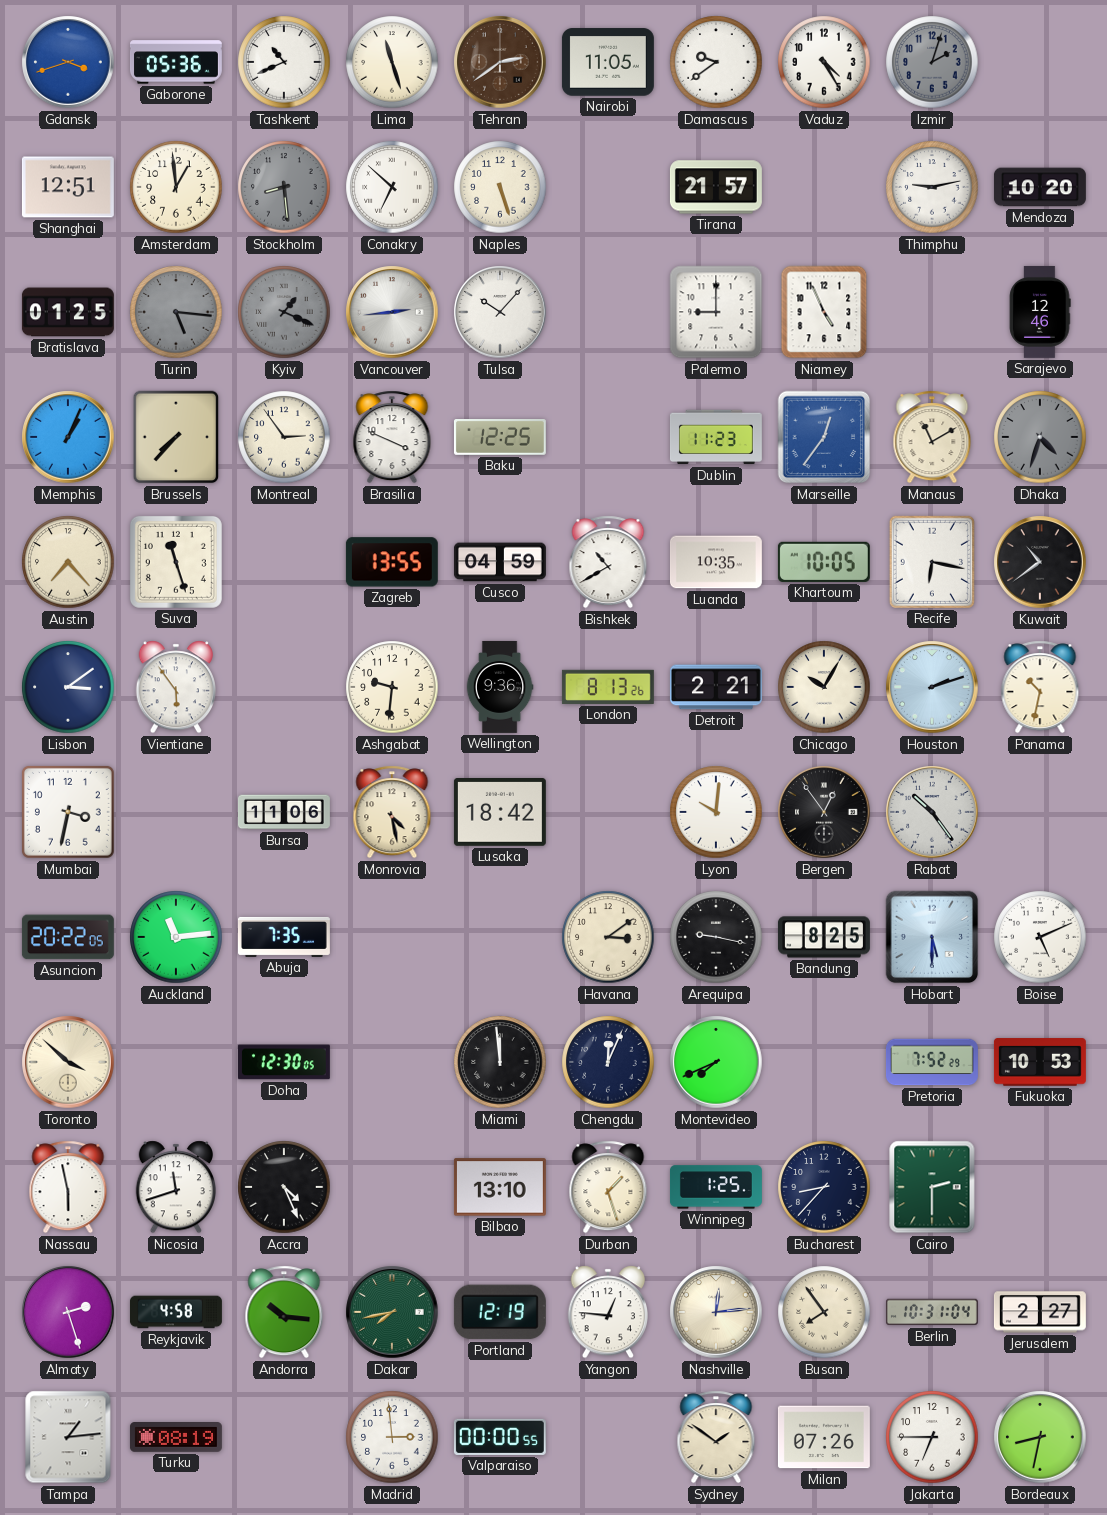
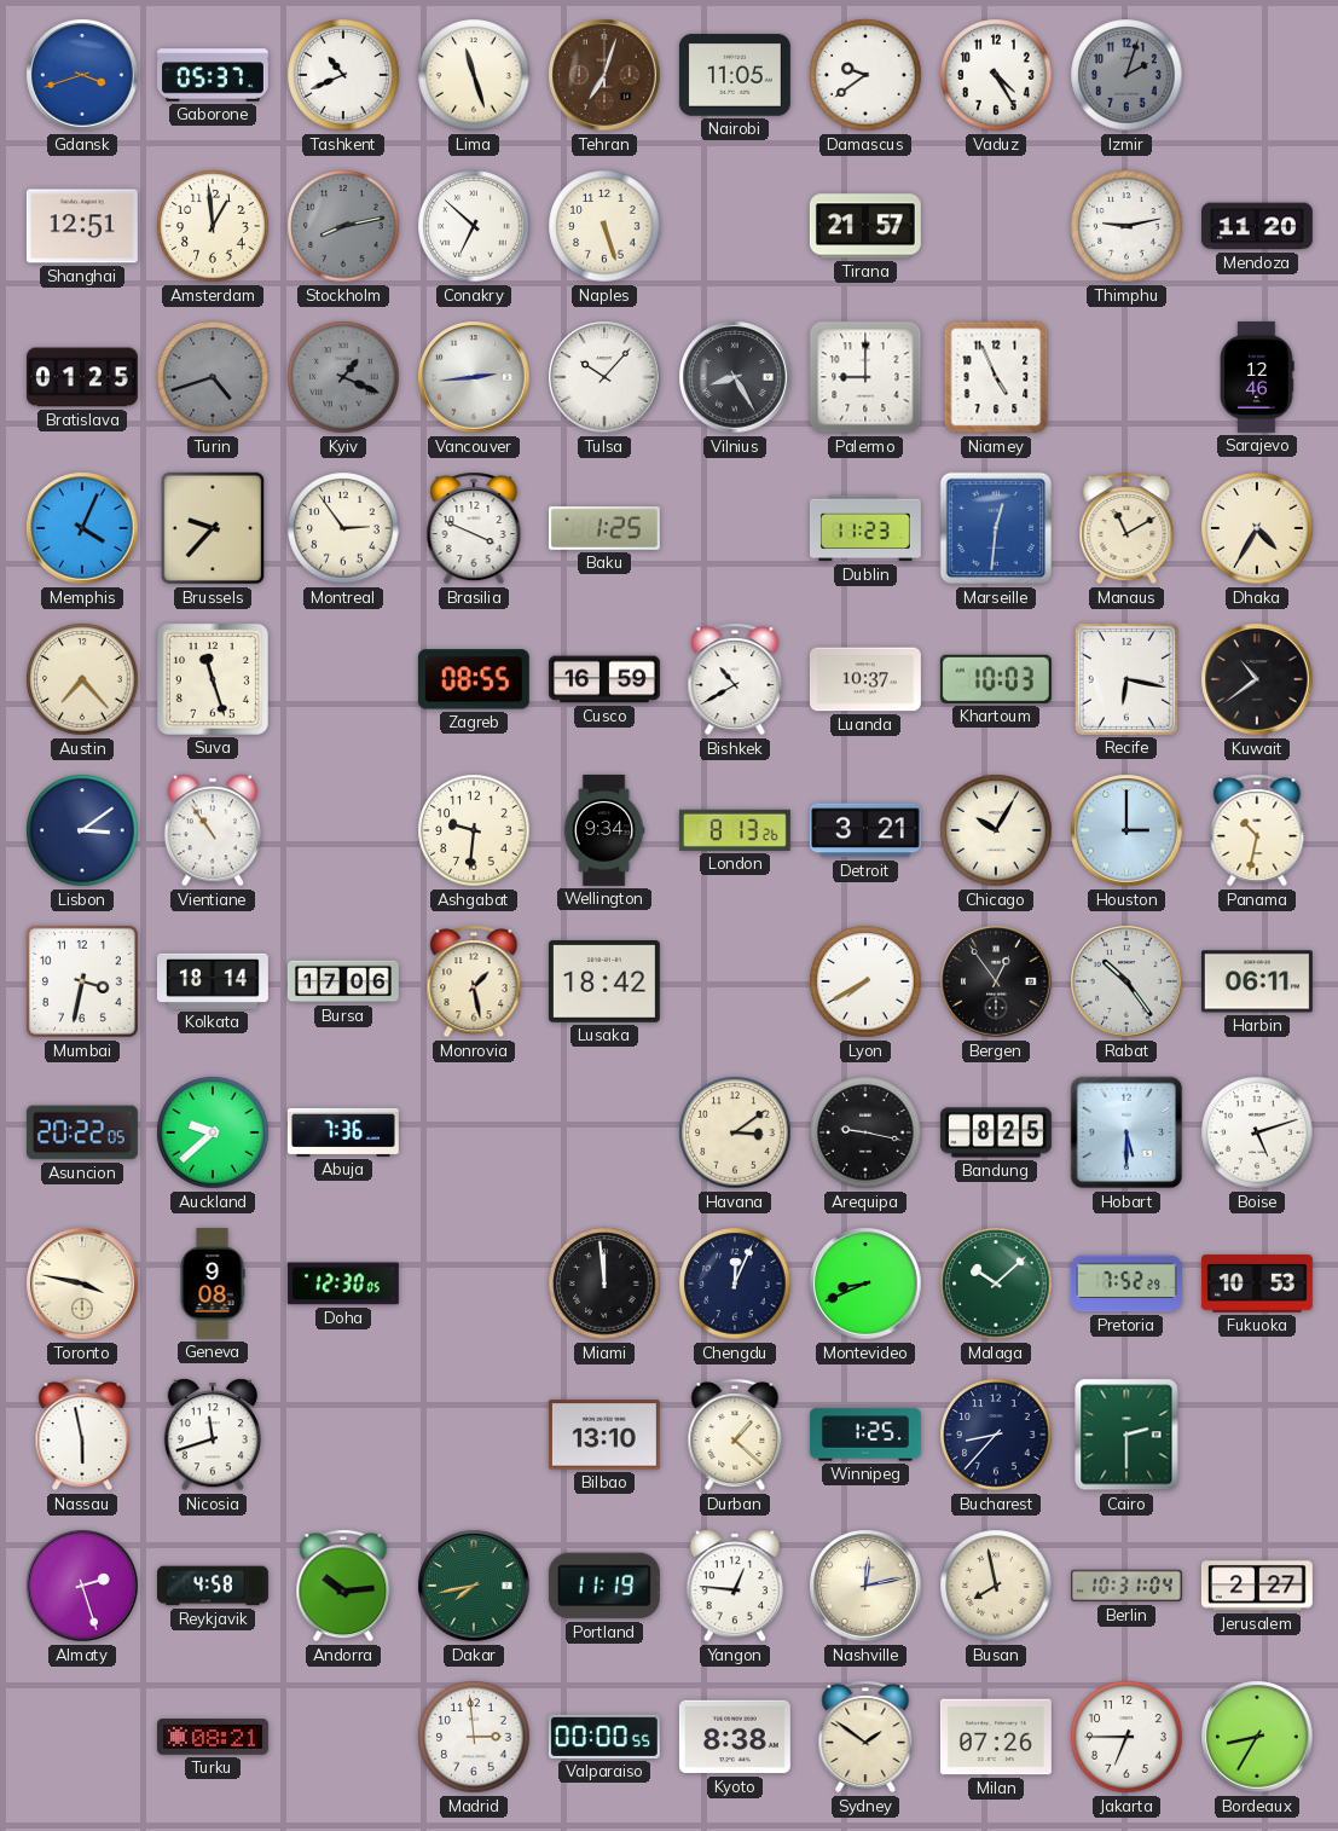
Gaborone: 05:36 -> 05:37
Tehran: 2:39 -> 7:03
Stockholm: 8:29 -> 8:13
Mendoza: 10:20 -> 11:20
Turin: 5:16 -> 4:42
Vilnius: none -> 8:25
Memphis: 1:04 -> 4:04
Brussels: 7:37 -> 9:37
Baku: 12:25 -> 1:25
Marseille: 12:36 -> 12:31
Dhaka: 4:33 -> 4:35
Dhaka dial: grey -> cream
Zagreb: 13:55 -> 08:55
Cusco: 04:59 -> 16:59
Luanda: 10:35 -> 10:37
Khartoum: 10:05 -> 10:03
Vientiane: 5:54 -> 10:54
Wellington: 9:36 -> 9:34
Detroit: 2:21 -> 3:21
Houston: 2:12 -> 3:00
Kolkata: none -> 18:14
Bursa: 11:06 -> 17:06
Monrovia: 4:28 -> 1:28
Lyon: 10:01 -> 7:40
Harbin: none -> 06:11
Auckland: 11:14 -> 9:38
Abuja: 7:35 -> 7:36
Boise: 5:11 -> 5:12
Toronto: 3:52 -> 3:47
Geneva: none -> 9:08
Montevideo: 7:41 -> 8:41
Malaga: none -> 10:08
Accra: 4:26 -> none
Durban: 1:27 -> 1:22
Andorra: 10:16 -> 10:14
Portland: 12:19 -> 11:19
Nashville: 12:14 -> 12:13
Busan: 7:54 -> 7:58
Tampa: 1:14 -> none
Turku: 08:19 -> 08:21
Kyoto: none -> 8:38
Bordeaux: 8:32 -> 8:35
